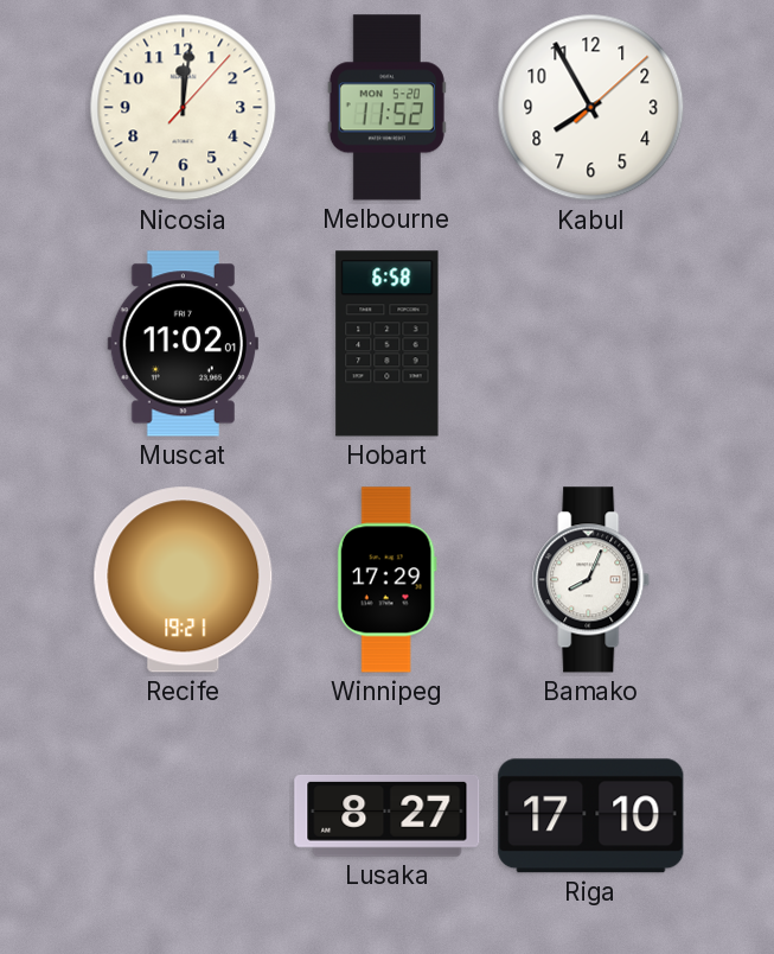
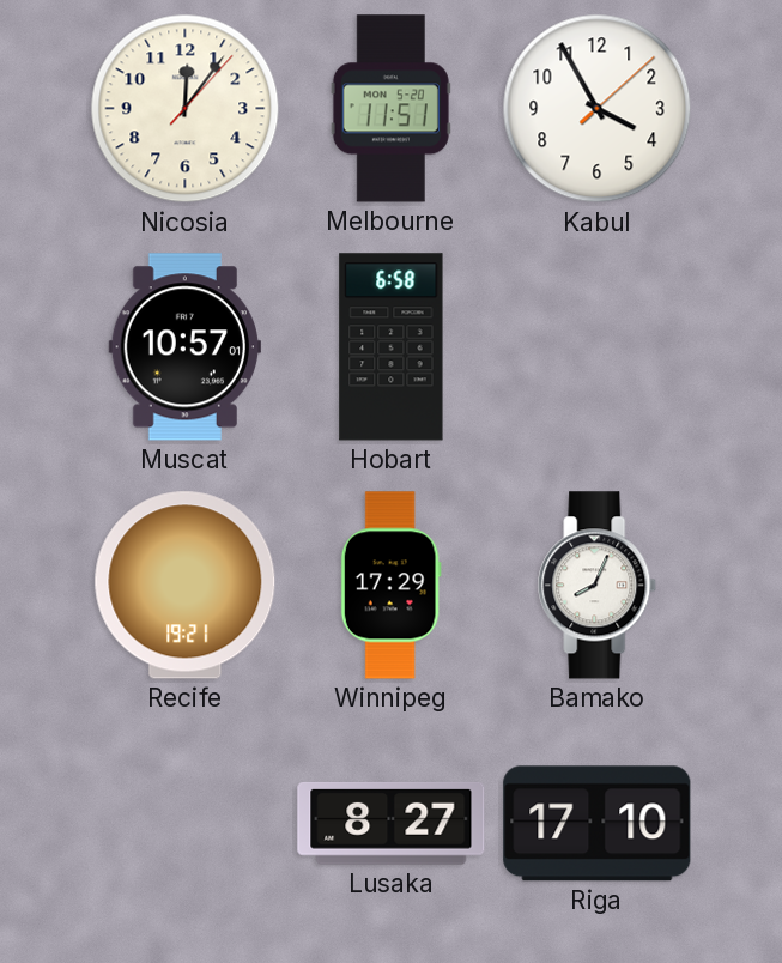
Nicosia: 12:01 -> 12:06
Melbourne: 11:52 -> 11:51
Kabul: 7:55 -> 3:55
Muscat: 11:02 -> 10:57
